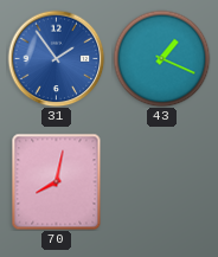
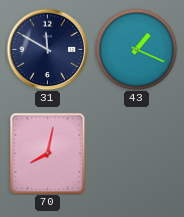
31: 1:54 -> 11:50
31 dial: blue -> navy
